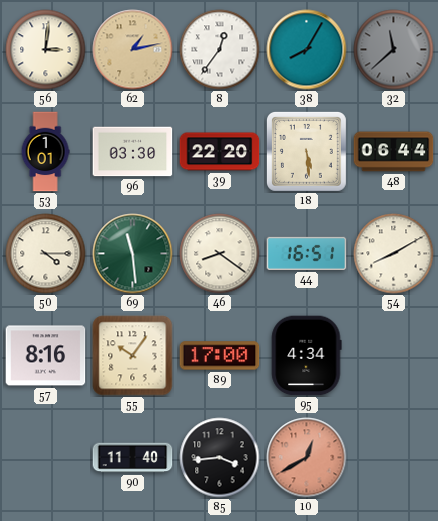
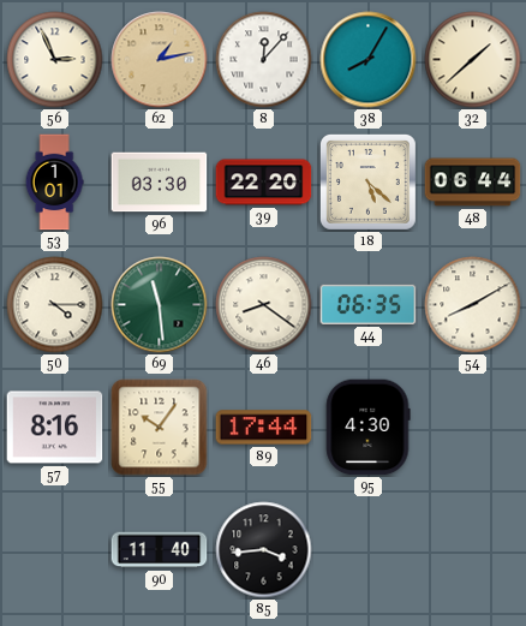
56: 3:01 -> 2:56
8: 12:36 -> 12:07
32: 11:38 -> 1:38
32 dial: grey -> cream
18: 5:29 -> 5:22
44: 16:51 -> 06:35
89: 17:00 -> 17:44
95: 4:34 -> 4:30
10: 12:40 -> none
